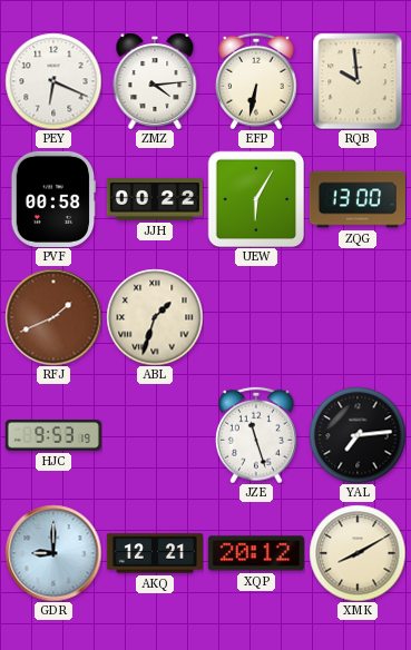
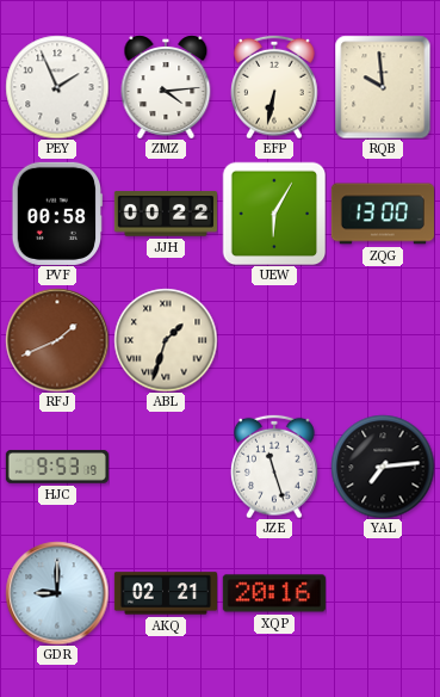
PEY: 6:19 -> 1:56
AKQ: 12:21 -> 02:21
XQP: 20:12 -> 20:16
XMK: 8:10 -> none
